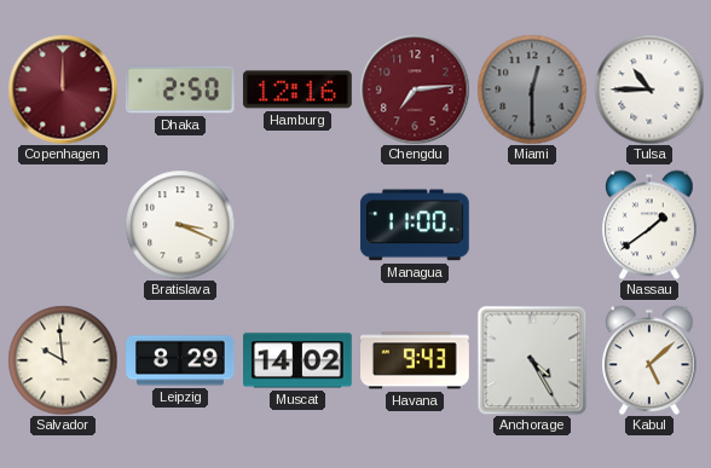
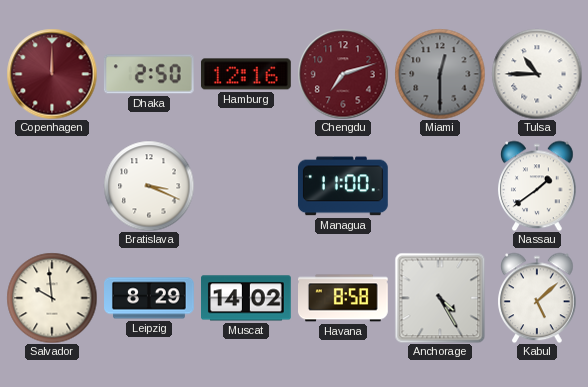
Chengdu: 7:14 -> 7:12
Havana: 9:43 -> 8:58
